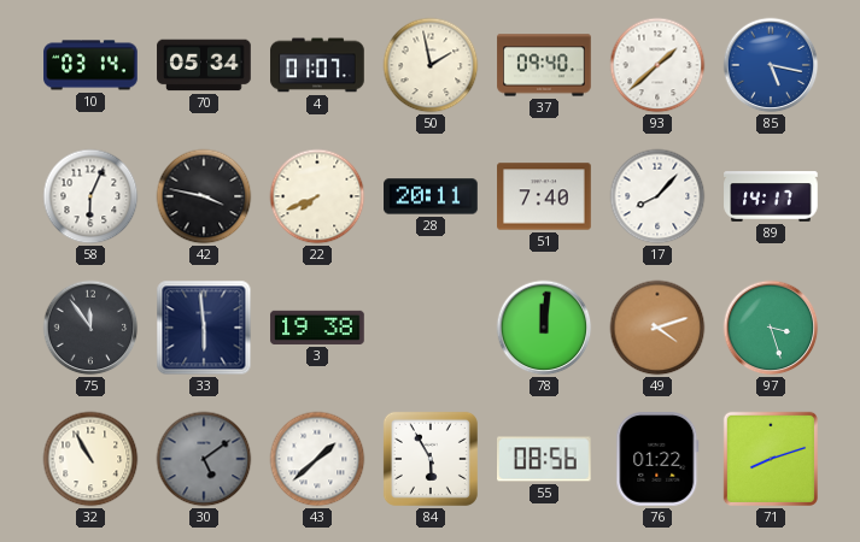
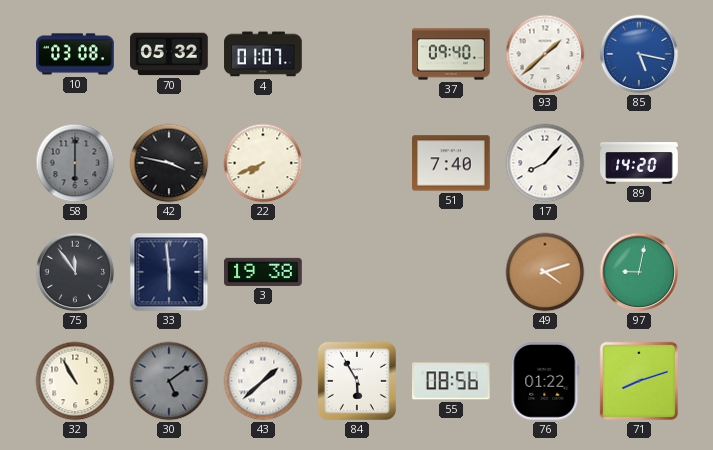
10: 03:14 -> 03:08
70: 05:34 -> 05:32
50: 1:58 -> none
58: 6:04 -> 6:00
58 dial: white -> grey
28: 20:11 -> none
89: 14:17 -> 14:20
78: 12:01 -> none
97: 3:27 -> 9:02
